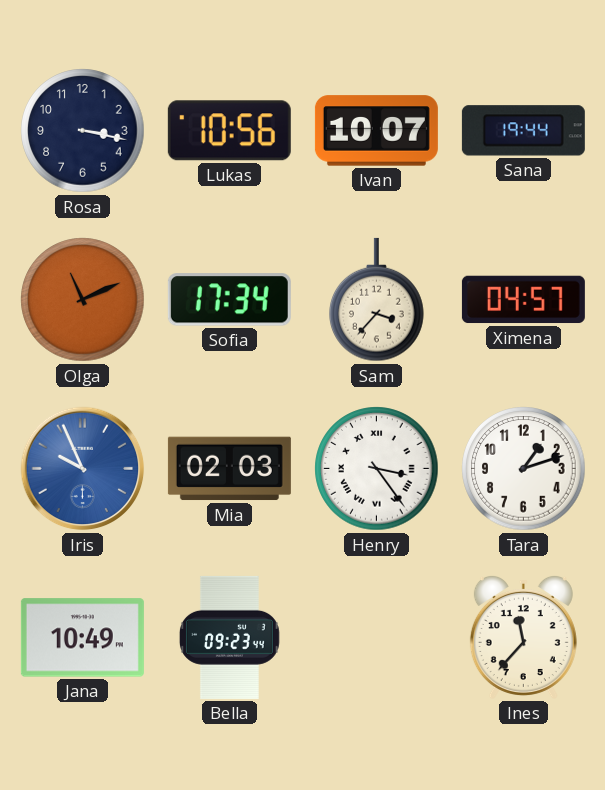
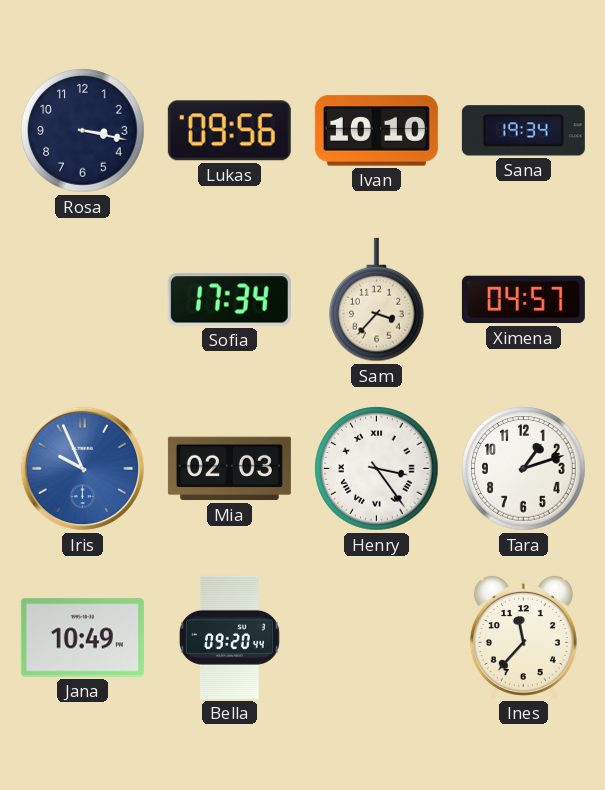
Lukas: 10:56 -> 09:56
Ivan: 10:07 -> 10:10
Sana: 19:44 -> 19:34
Olga: 11:11 -> none
Bella: 09:23 -> 09:20
